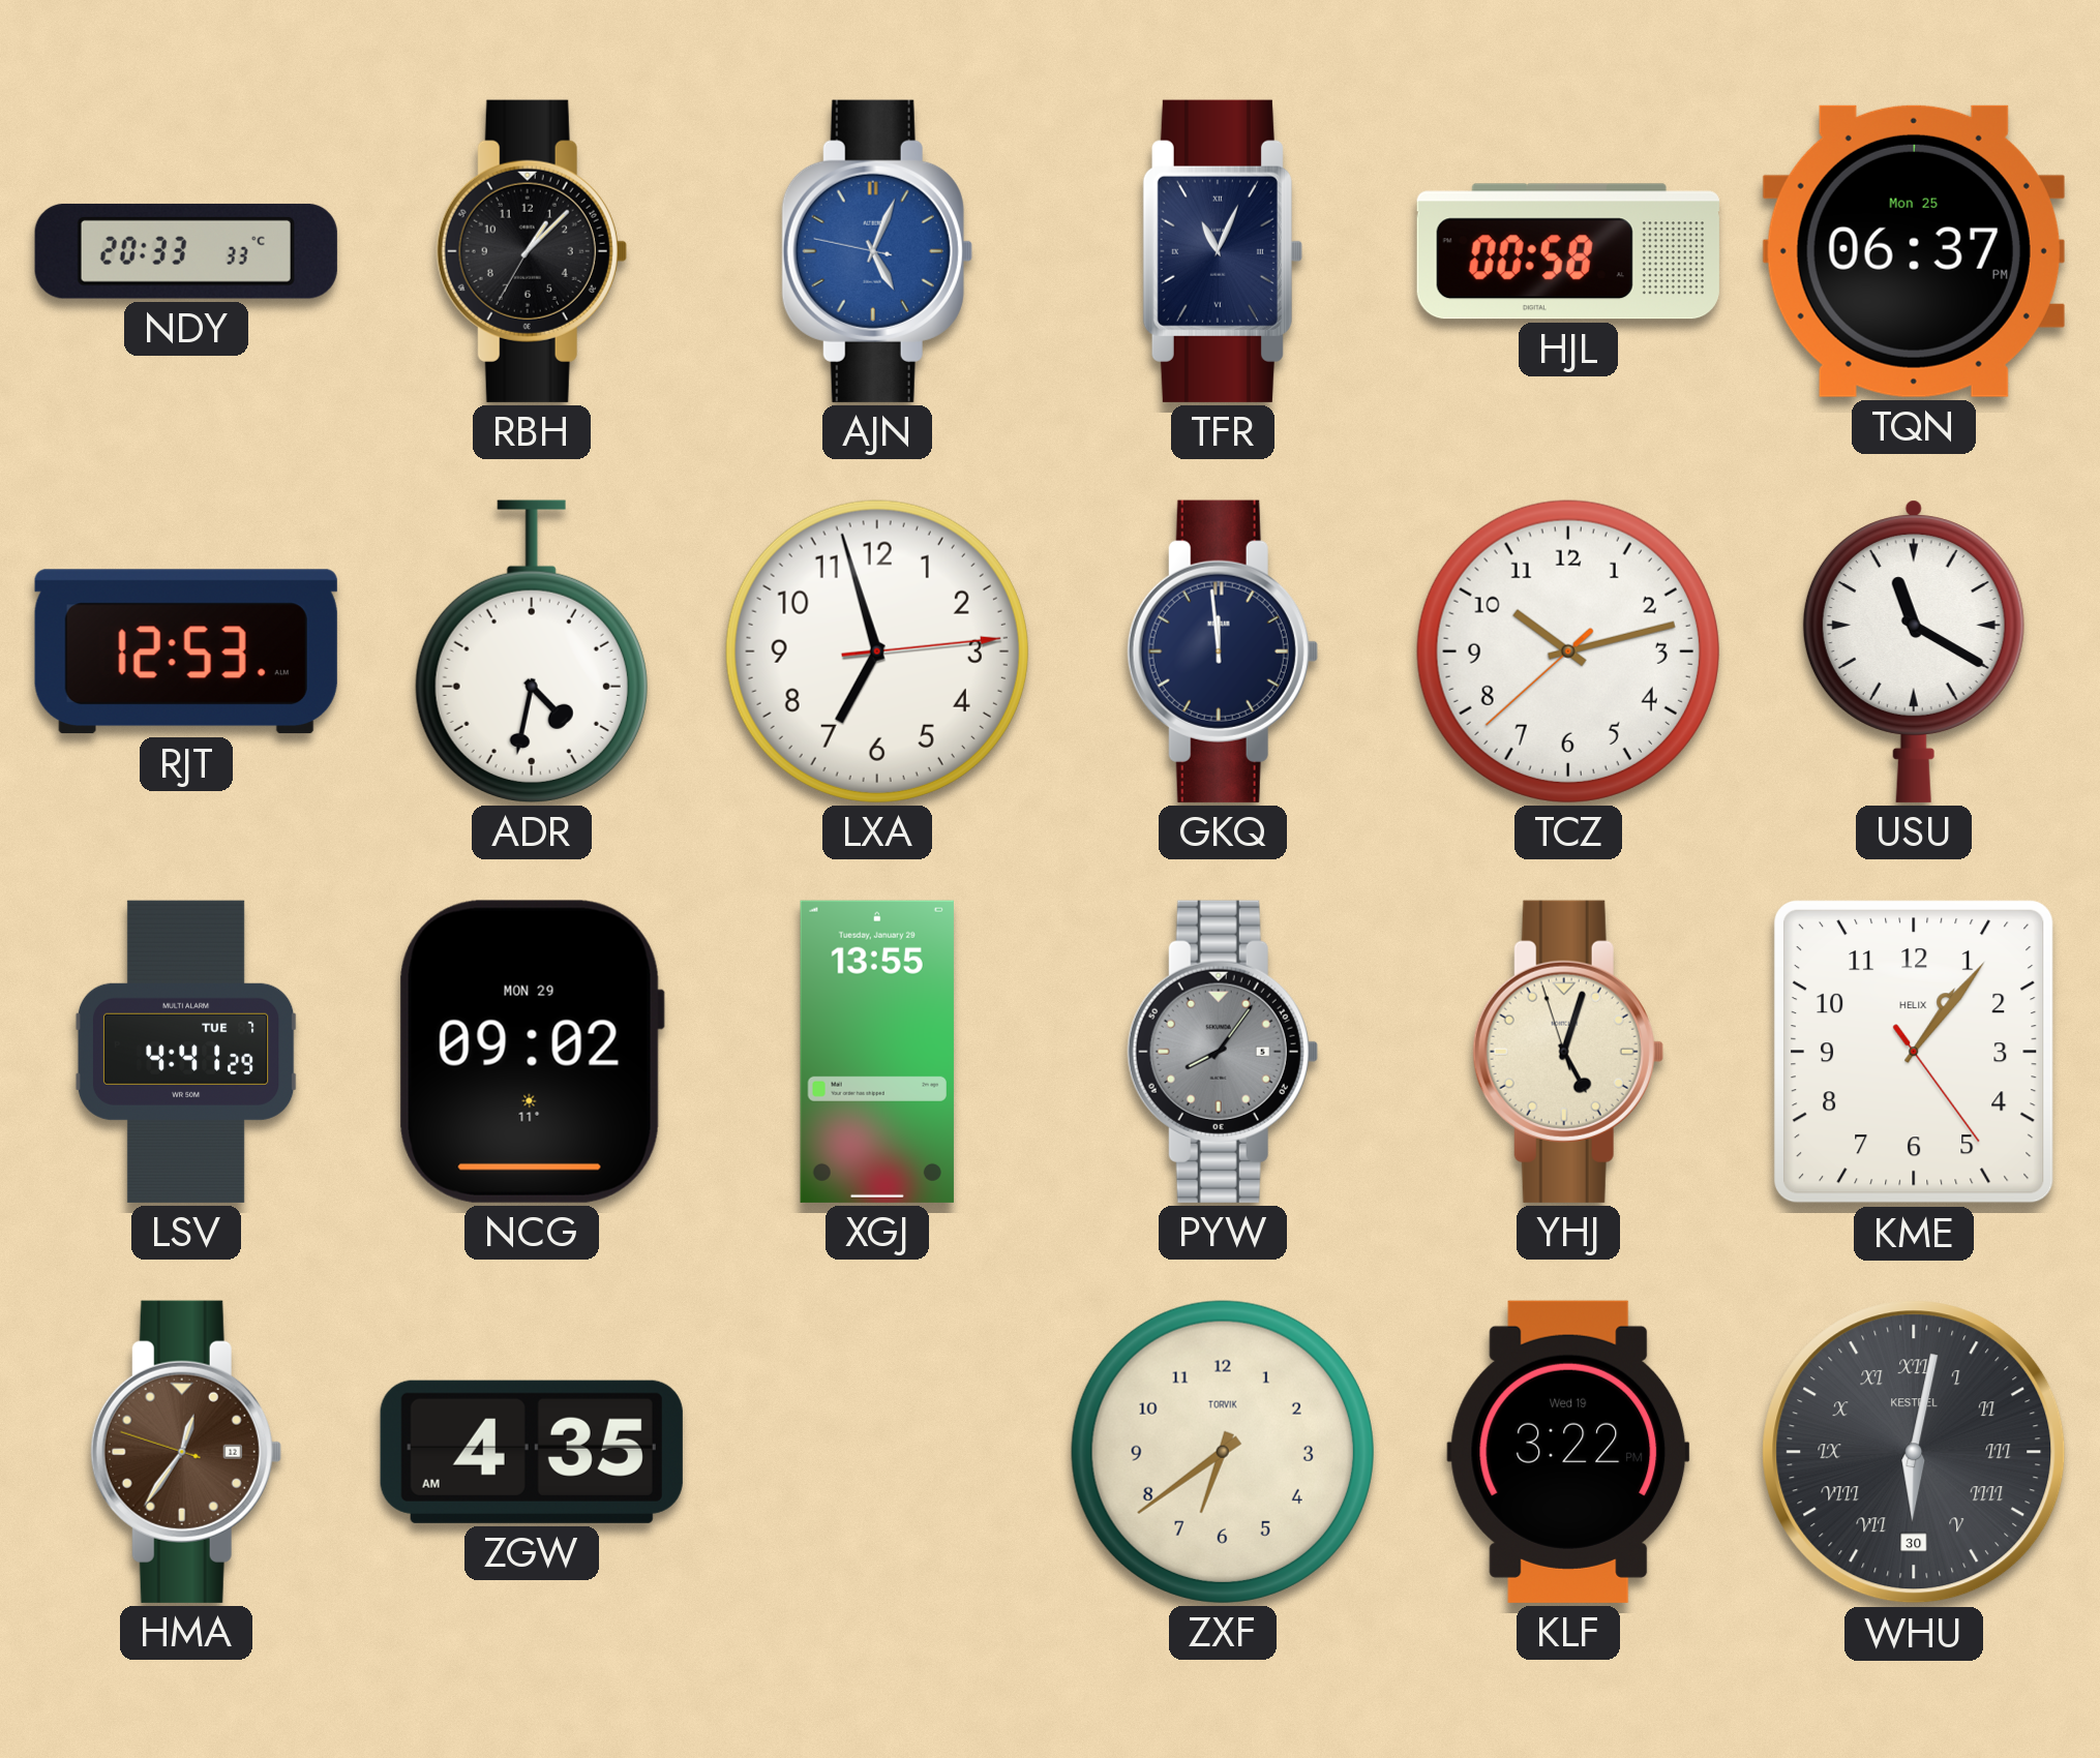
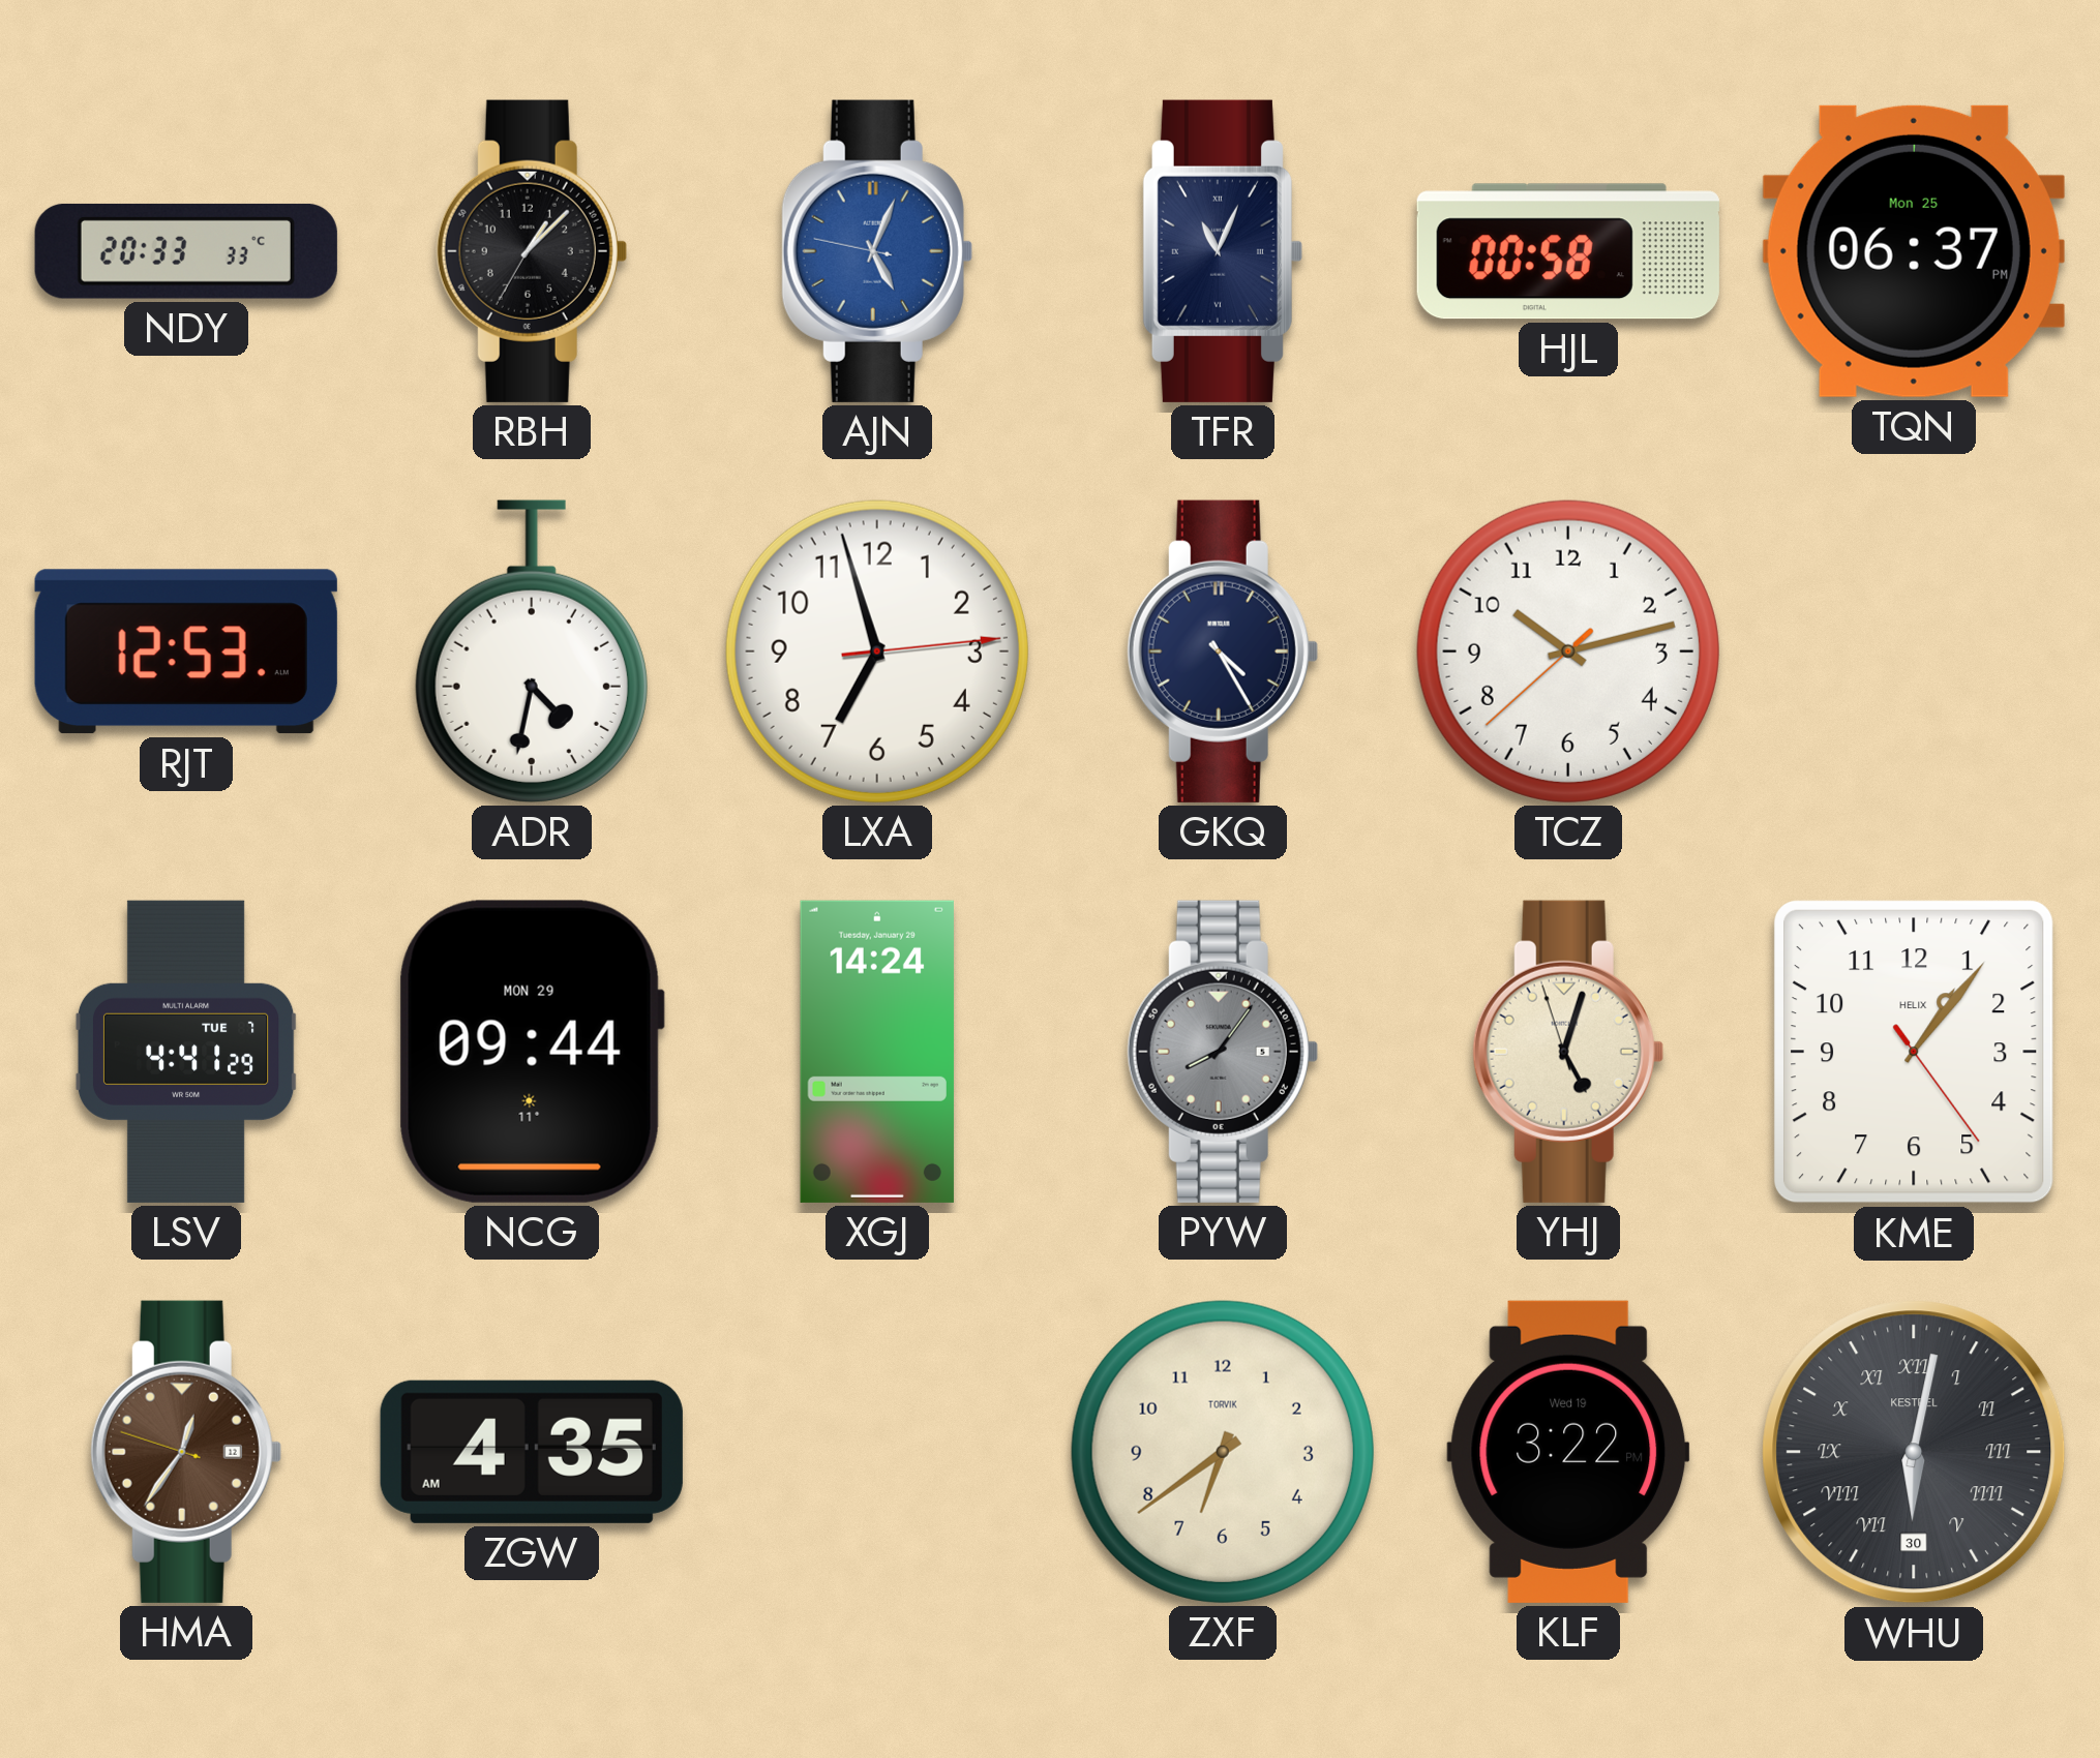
GKQ: 11:59 -> 4:25
USU: 11:20 -> none
NCG: 09:02 -> 09:44
XGJ: 13:55 -> 14:24
